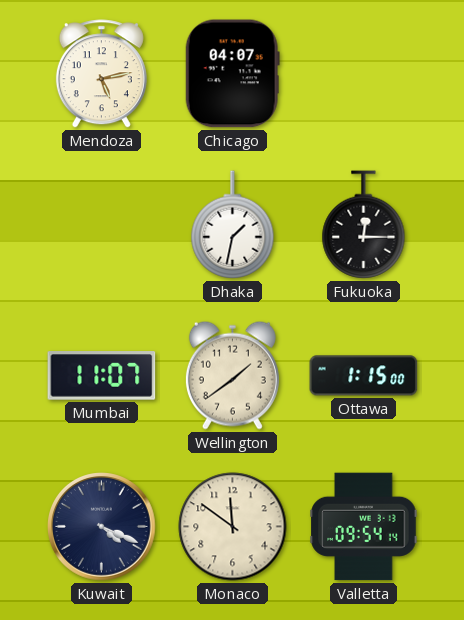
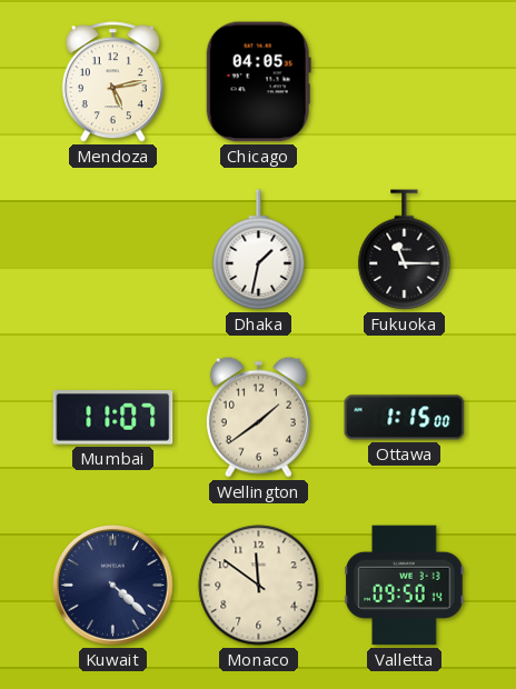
Chicago: 04:07 -> 04:05
Fukuoka: 12:15 -> 11:15
Kuwait: 4:19 -> 4:22
Valletta: 09:54 -> 09:50
